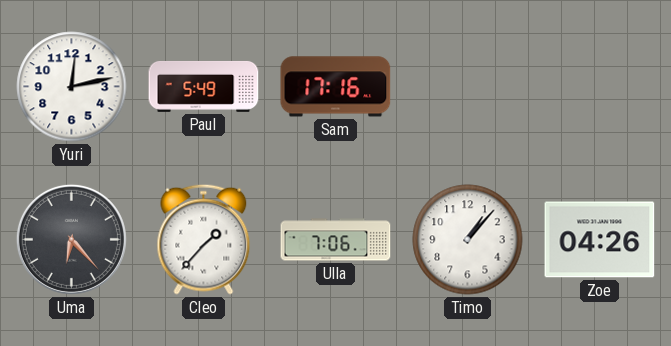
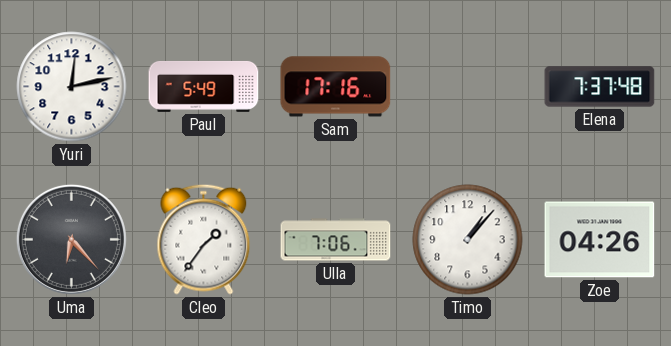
Elena: none -> 7:37
Cleo: 1:37 -> 1:36
